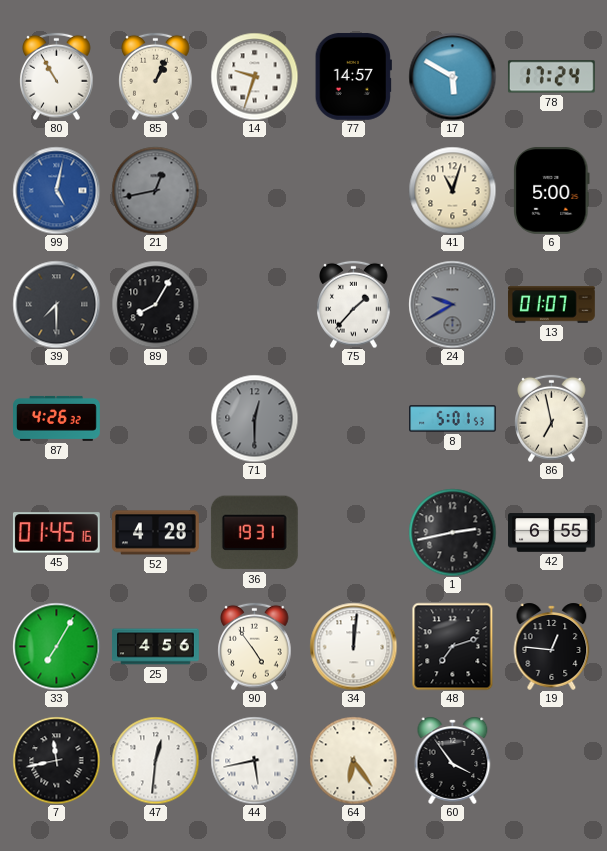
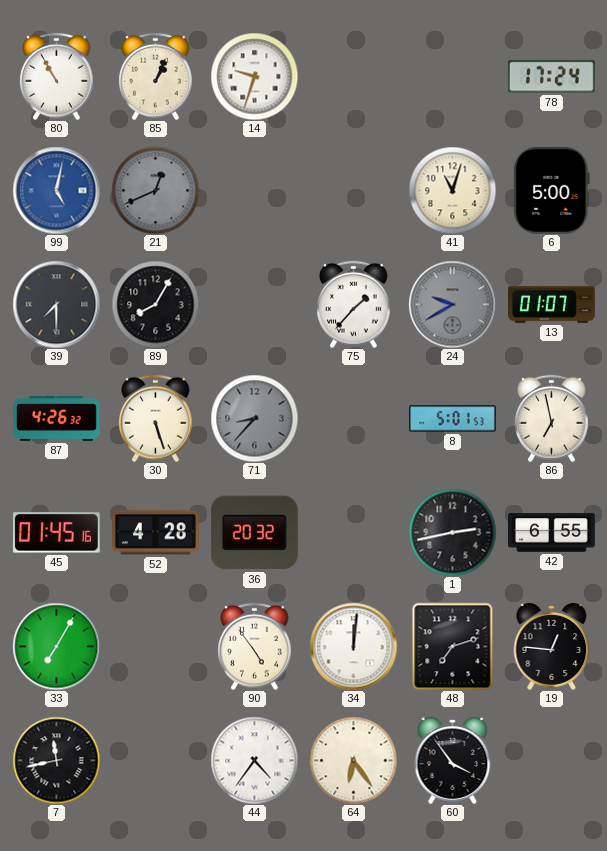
77: 14:57 -> none
17: 5:50 -> none
21: 12:43 -> 12:41
30: none -> 5:27
71: 12:30 -> 8:37
36: 19:31 -> 20:32
25: 4:56 -> none
47: 12:31 -> none
44: 5:43 -> 4:36
